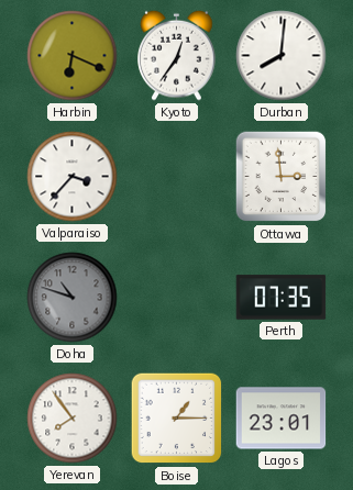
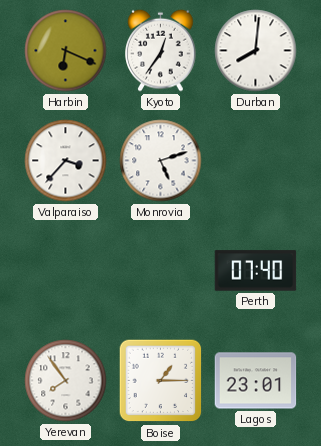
Monrovia: none -> 5:12
Ottawa: 2:59 -> none
Doha: 10:48 -> none
Perth: 07:35 -> 07:40
